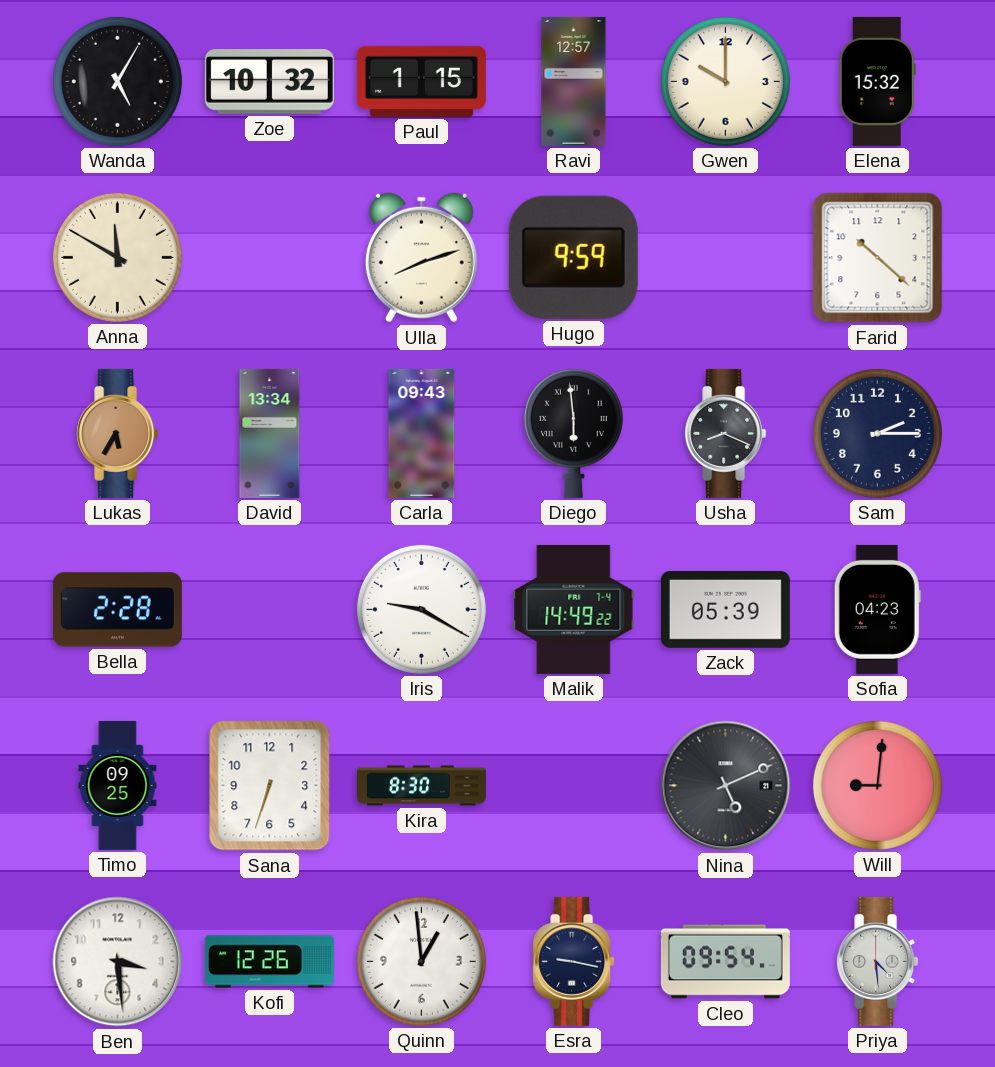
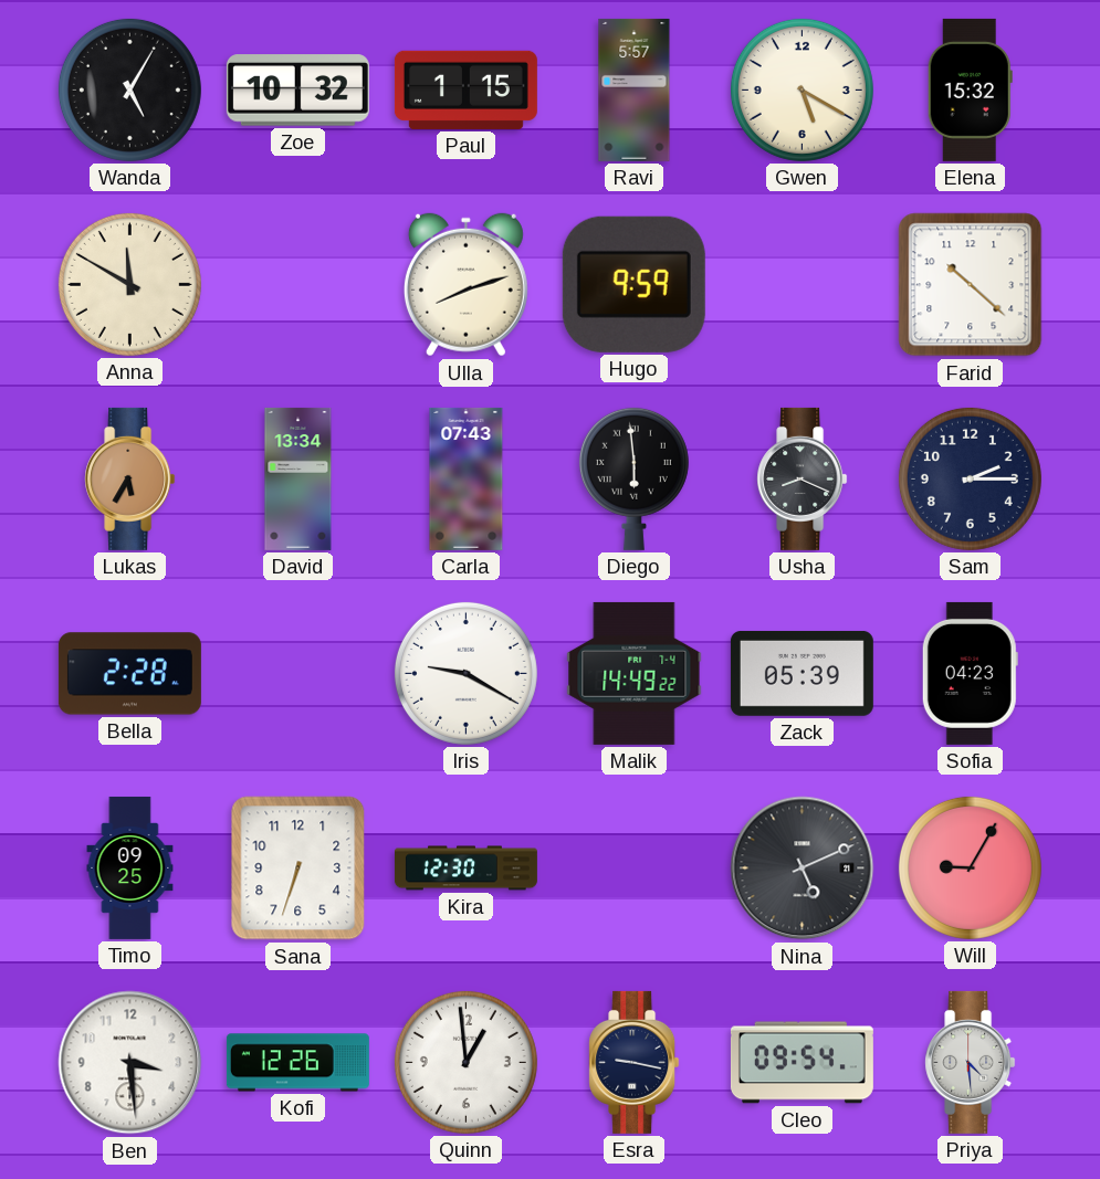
Ravi: 12:57 -> 5:57
Gwen: 10:00 -> 5:20
Carla: 09:43 -> 07:43
Kira: 8:30 -> 12:30
Will: 9:01 -> 9:05
